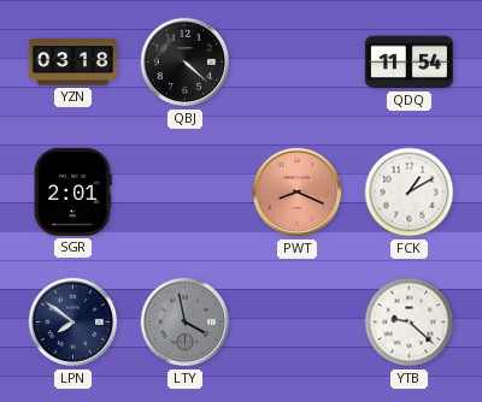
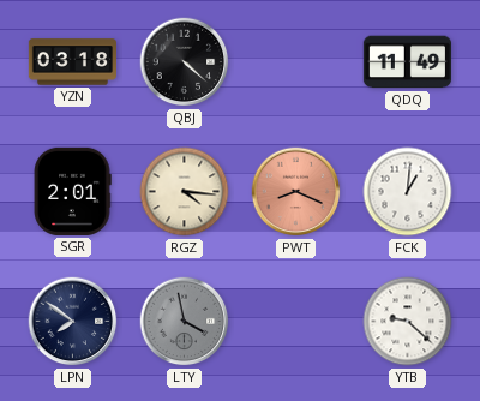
QDQ: 11:54 -> 11:49
RGZ: none -> 4:16
FCK: 1:10 -> 1:01
